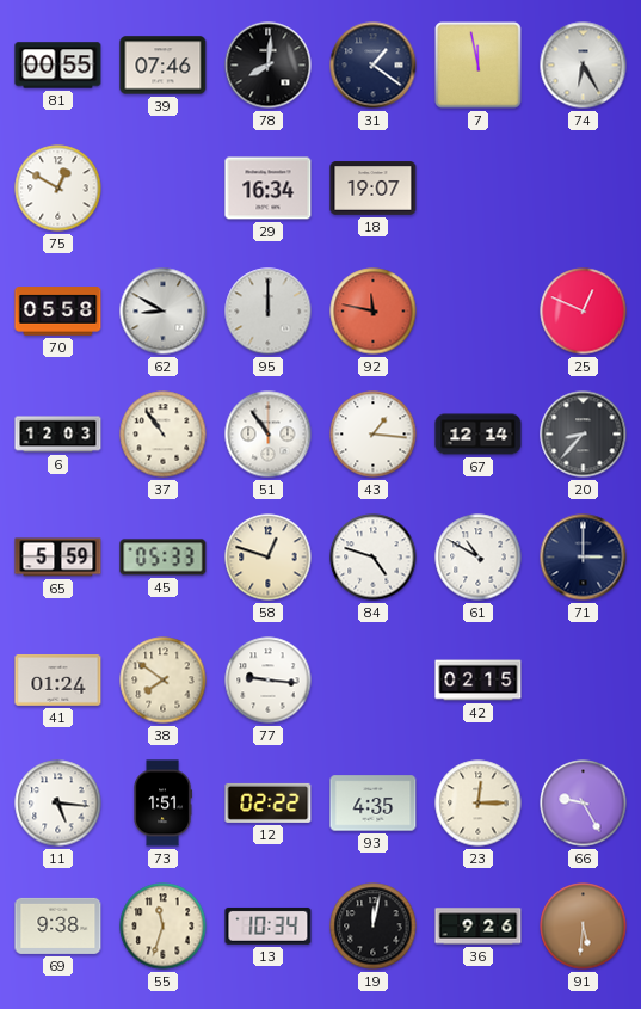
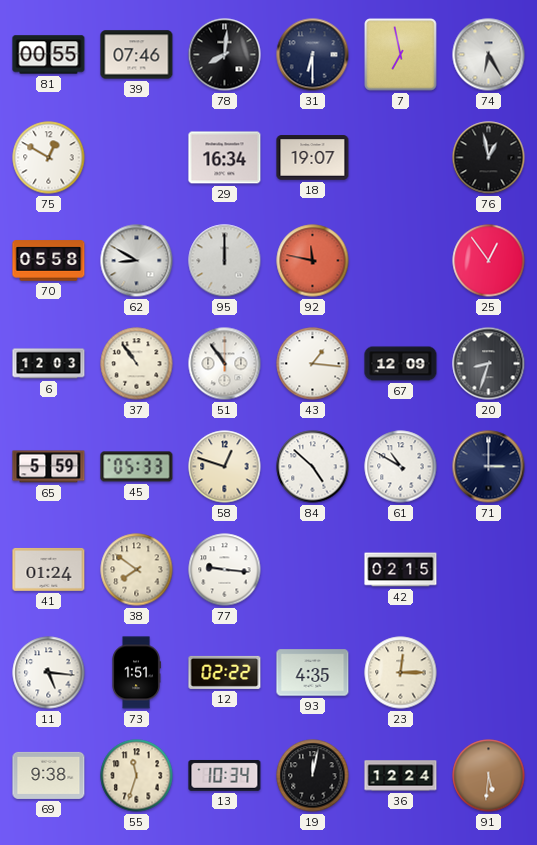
31: 1:21 -> 6:30
7: 11:58 -> 6:58
76: none -> 12:58
25: 12:49 -> 12:54
67: 12:14 -> 12:09
20: 8:37 -> 8:33
84: 4:48 -> 4:52
66: 9:25 -> none
36: 9:26 -> 12:24
